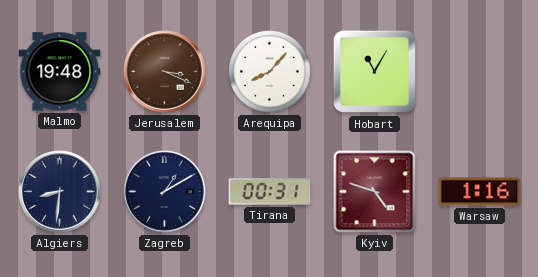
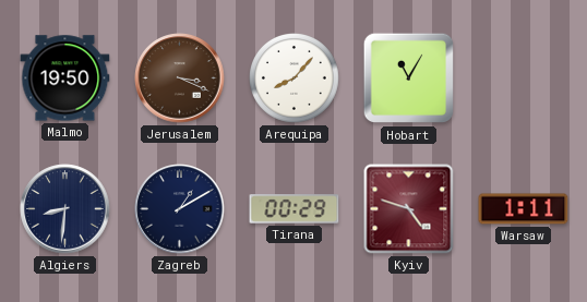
Malmo: 19:48 -> 19:50
Tirana: 00:31 -> 00:29
Warsaw: 1:16 -> 1:11
